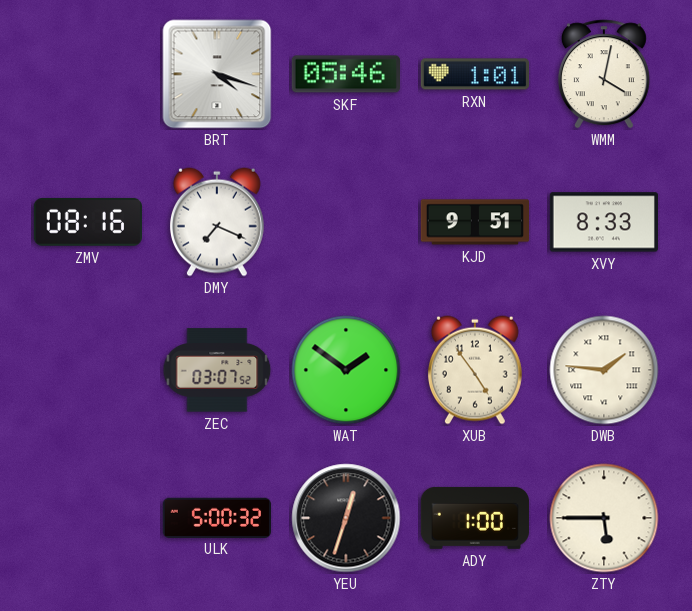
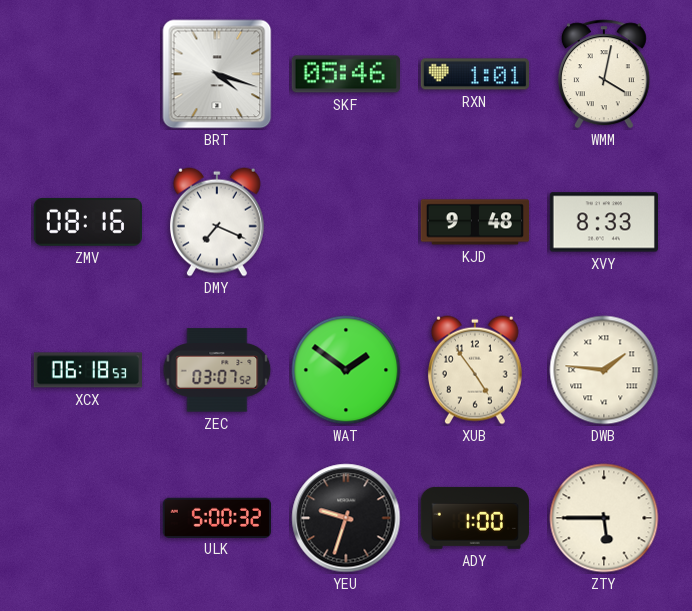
KJD: 9:51 -> 9:48
XCX: none -> 06:18
YEU: 12:33 -> 9:33
